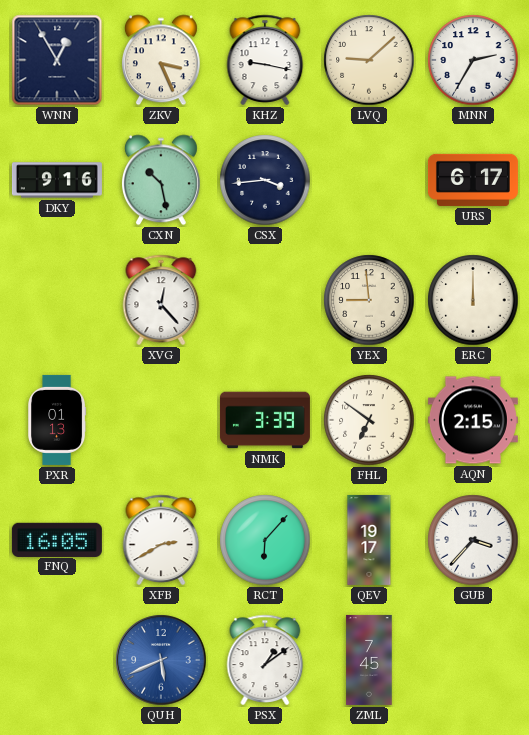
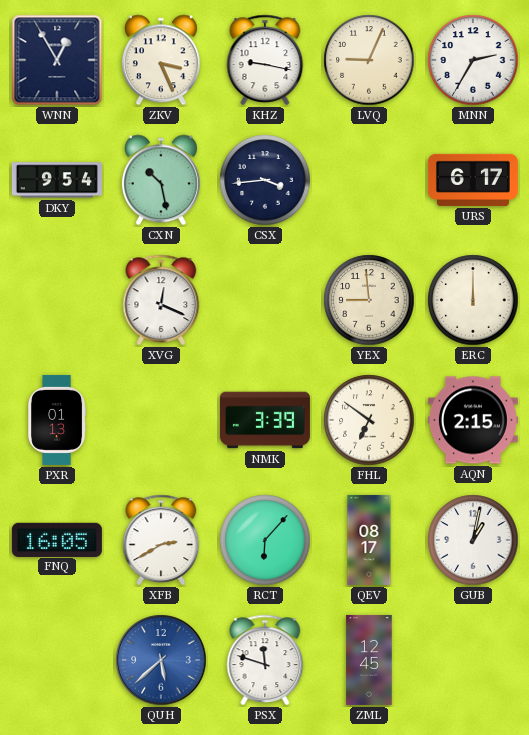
LVQ: 9:08 -> 9:04
DKY: 9:16 -> 9:54
XVG: 12:23 -> 12:19
QEV: 19:17 -> 08:17
GUB: 3:37 -> 1:02
QUH: 5:41 -> 5:38
PSX: 1:09 -> 11:48
ZML: 7:45 -> 12:45
